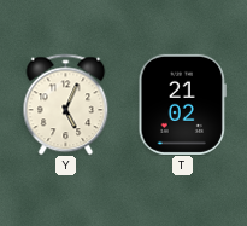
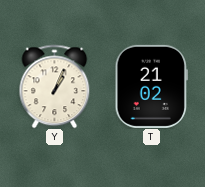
Y: 5:04 -> 1:04
